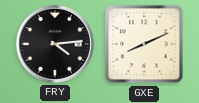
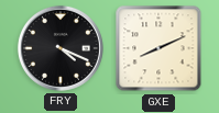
FRY: 4:14 -> 4:19
